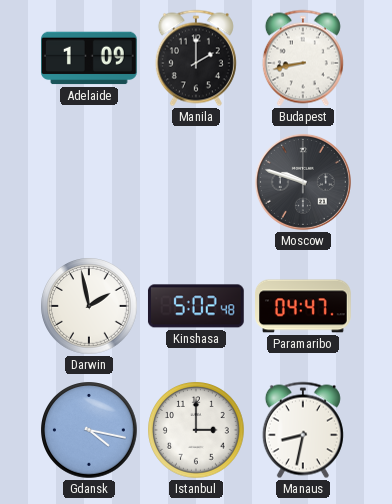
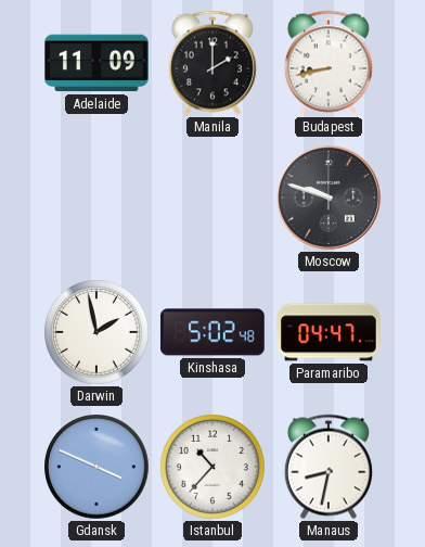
Adelaide: 1:09 -> 11:09
Gdansk: 4:17 -> 3:49
Istanbul: 3:00 -> 10:37
